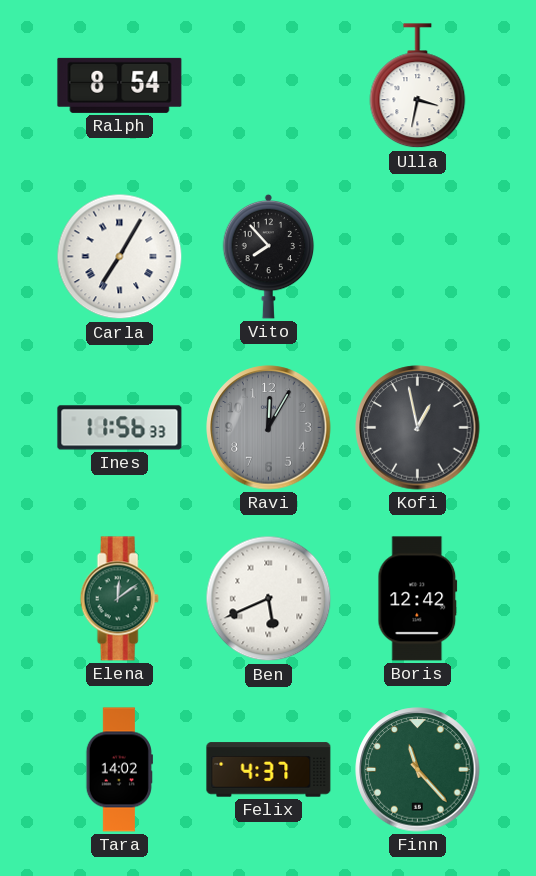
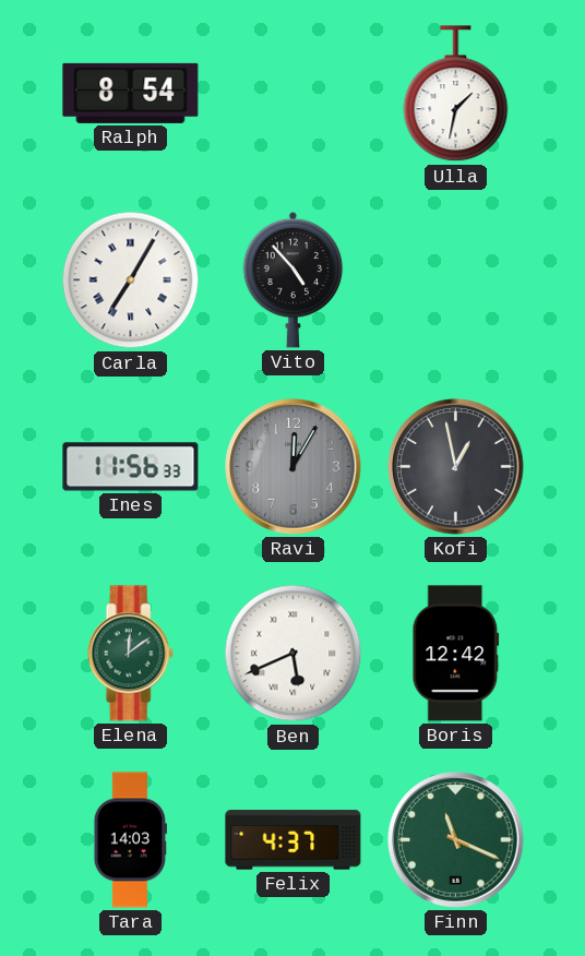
Ulla: 3:32 -> 1:32
Vito: 7:53 -> 4:53
Tara: 14:02 -> 14:03
Finn: 11:23 -> 11:19
